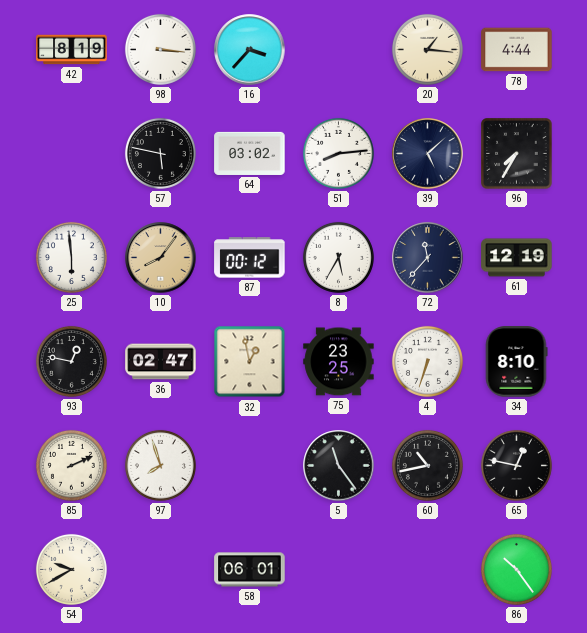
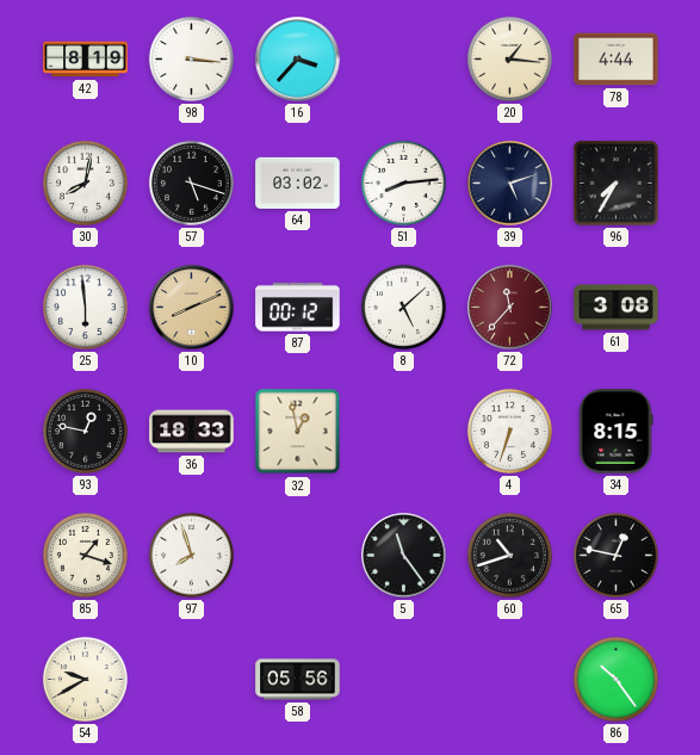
30: none -> 8:02
57: 5:47 -> 5:18
39: 5:08 -> 5:12
10: 8:06 -> 8:11
8: 5:35 -> 5:08
72 dial: navy -> burgundy
61: 12:19 -> 3:08
36: 02:47 -> 18:33
75: 23:25 -> none
34: 8:10 -> 8:15
85: 2:11 -> 1:18
60: 10:43 -> 10:42
58: 06:01 -> 05:56
